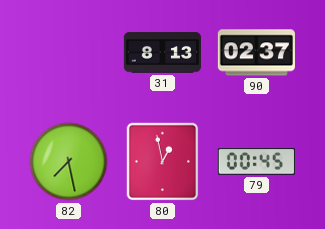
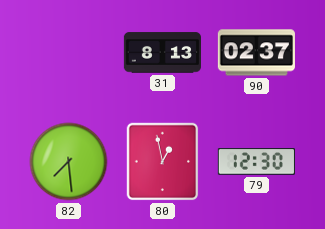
82: 7:28 -> 7:29
79: 00:45 -> 12:30
